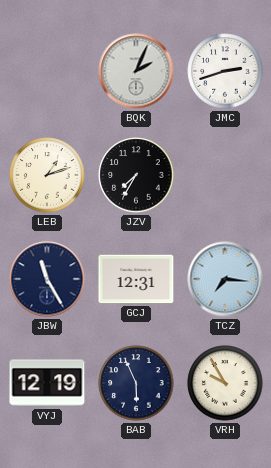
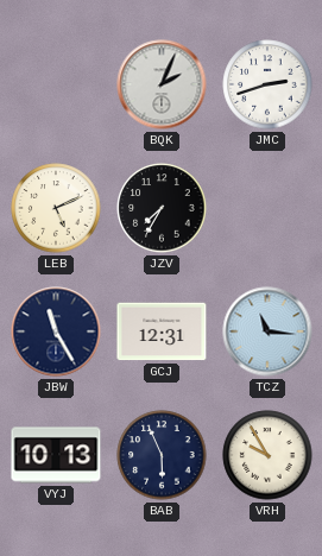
LEB: 1:12 -> 5:11
TCZ: 7:16 -> 11:16
VYJ: 12:19 -> 10:13
